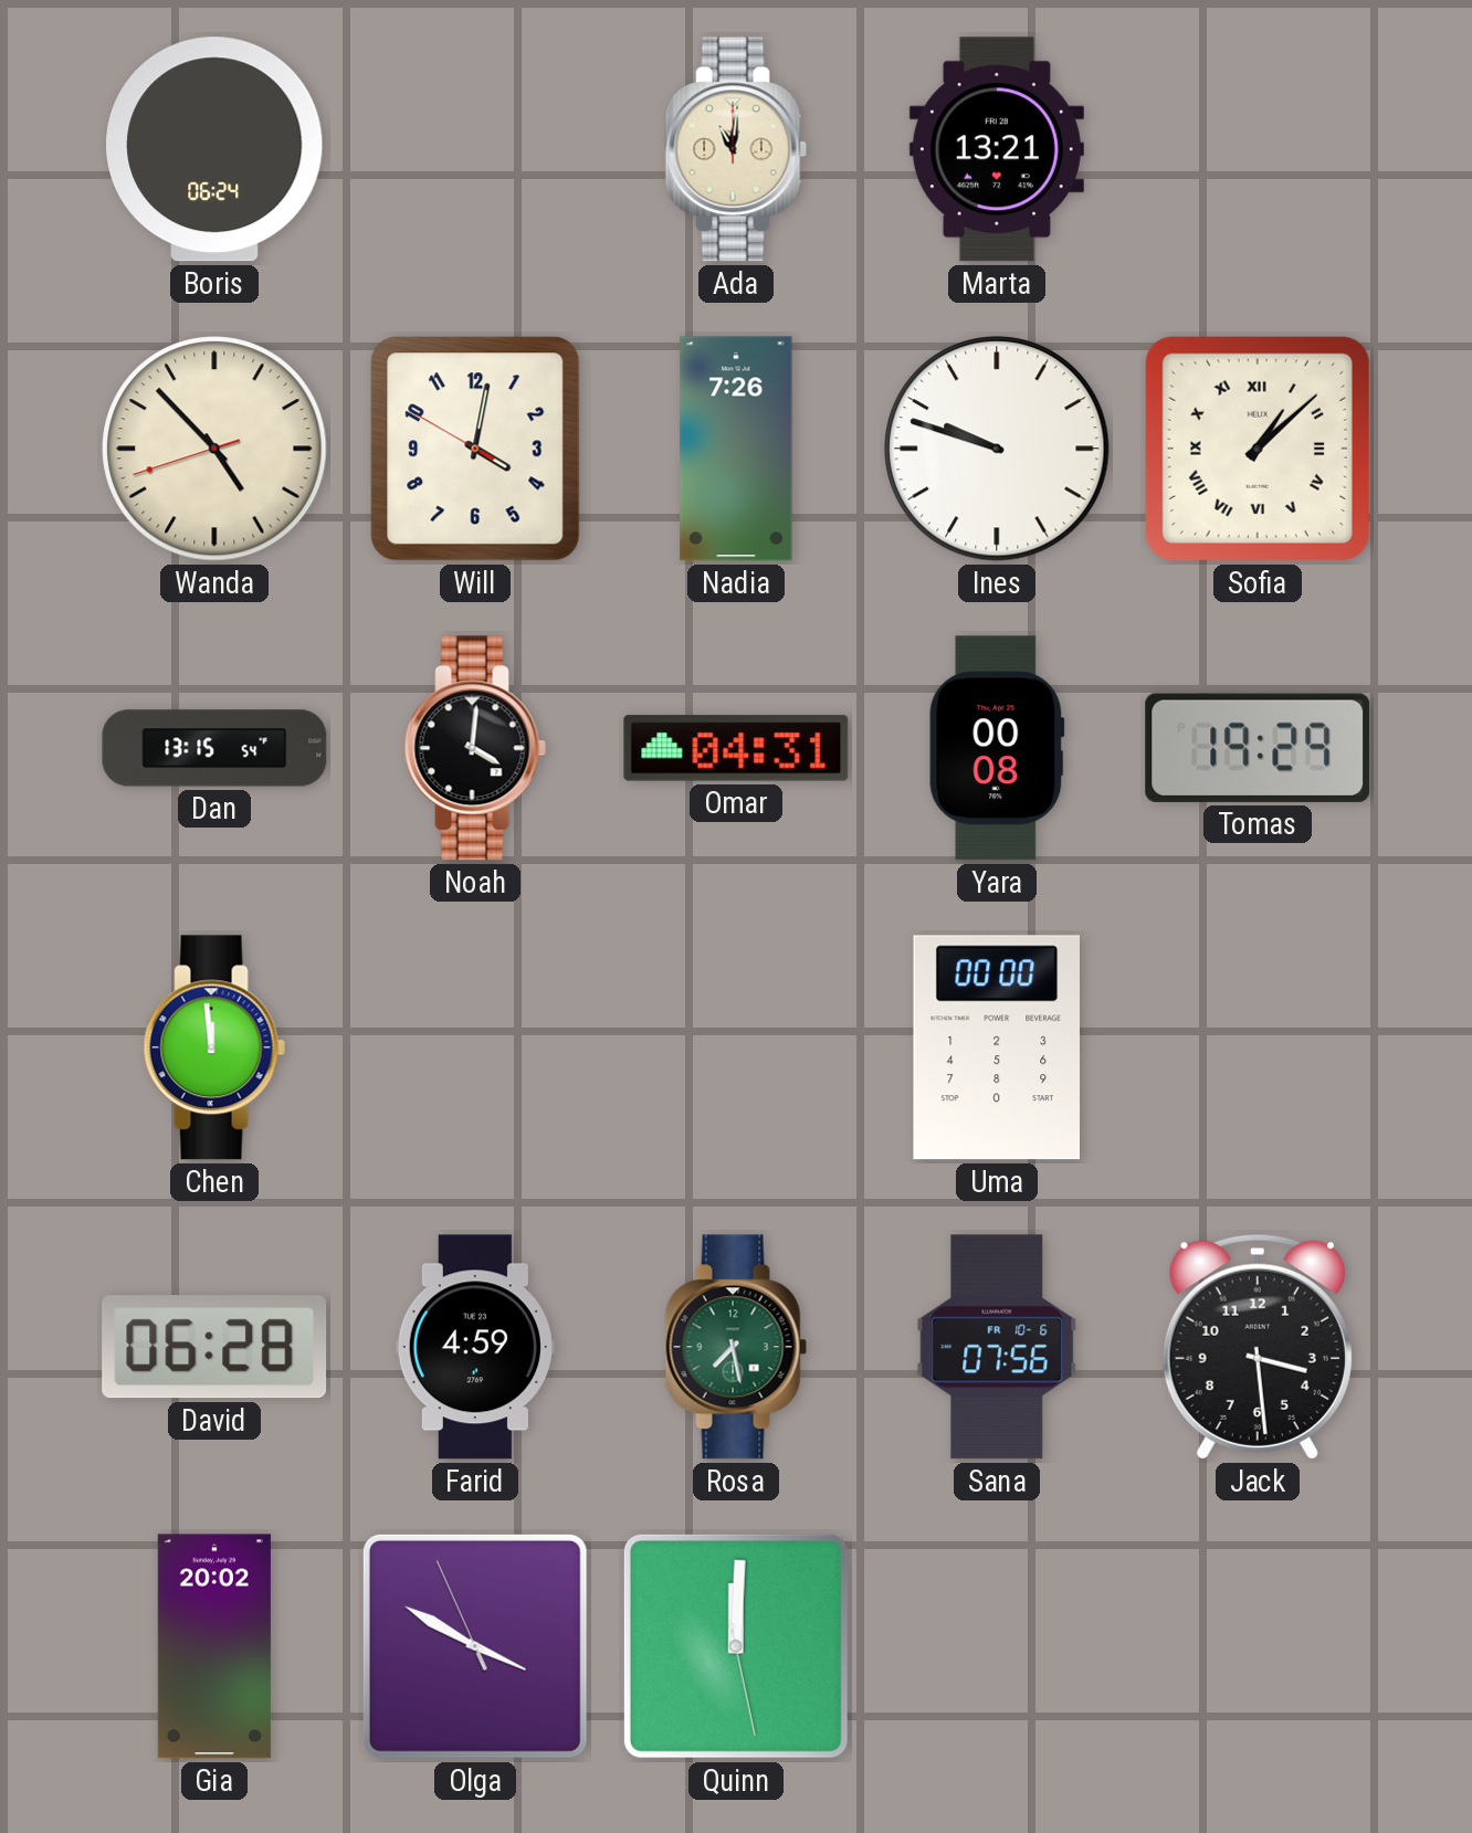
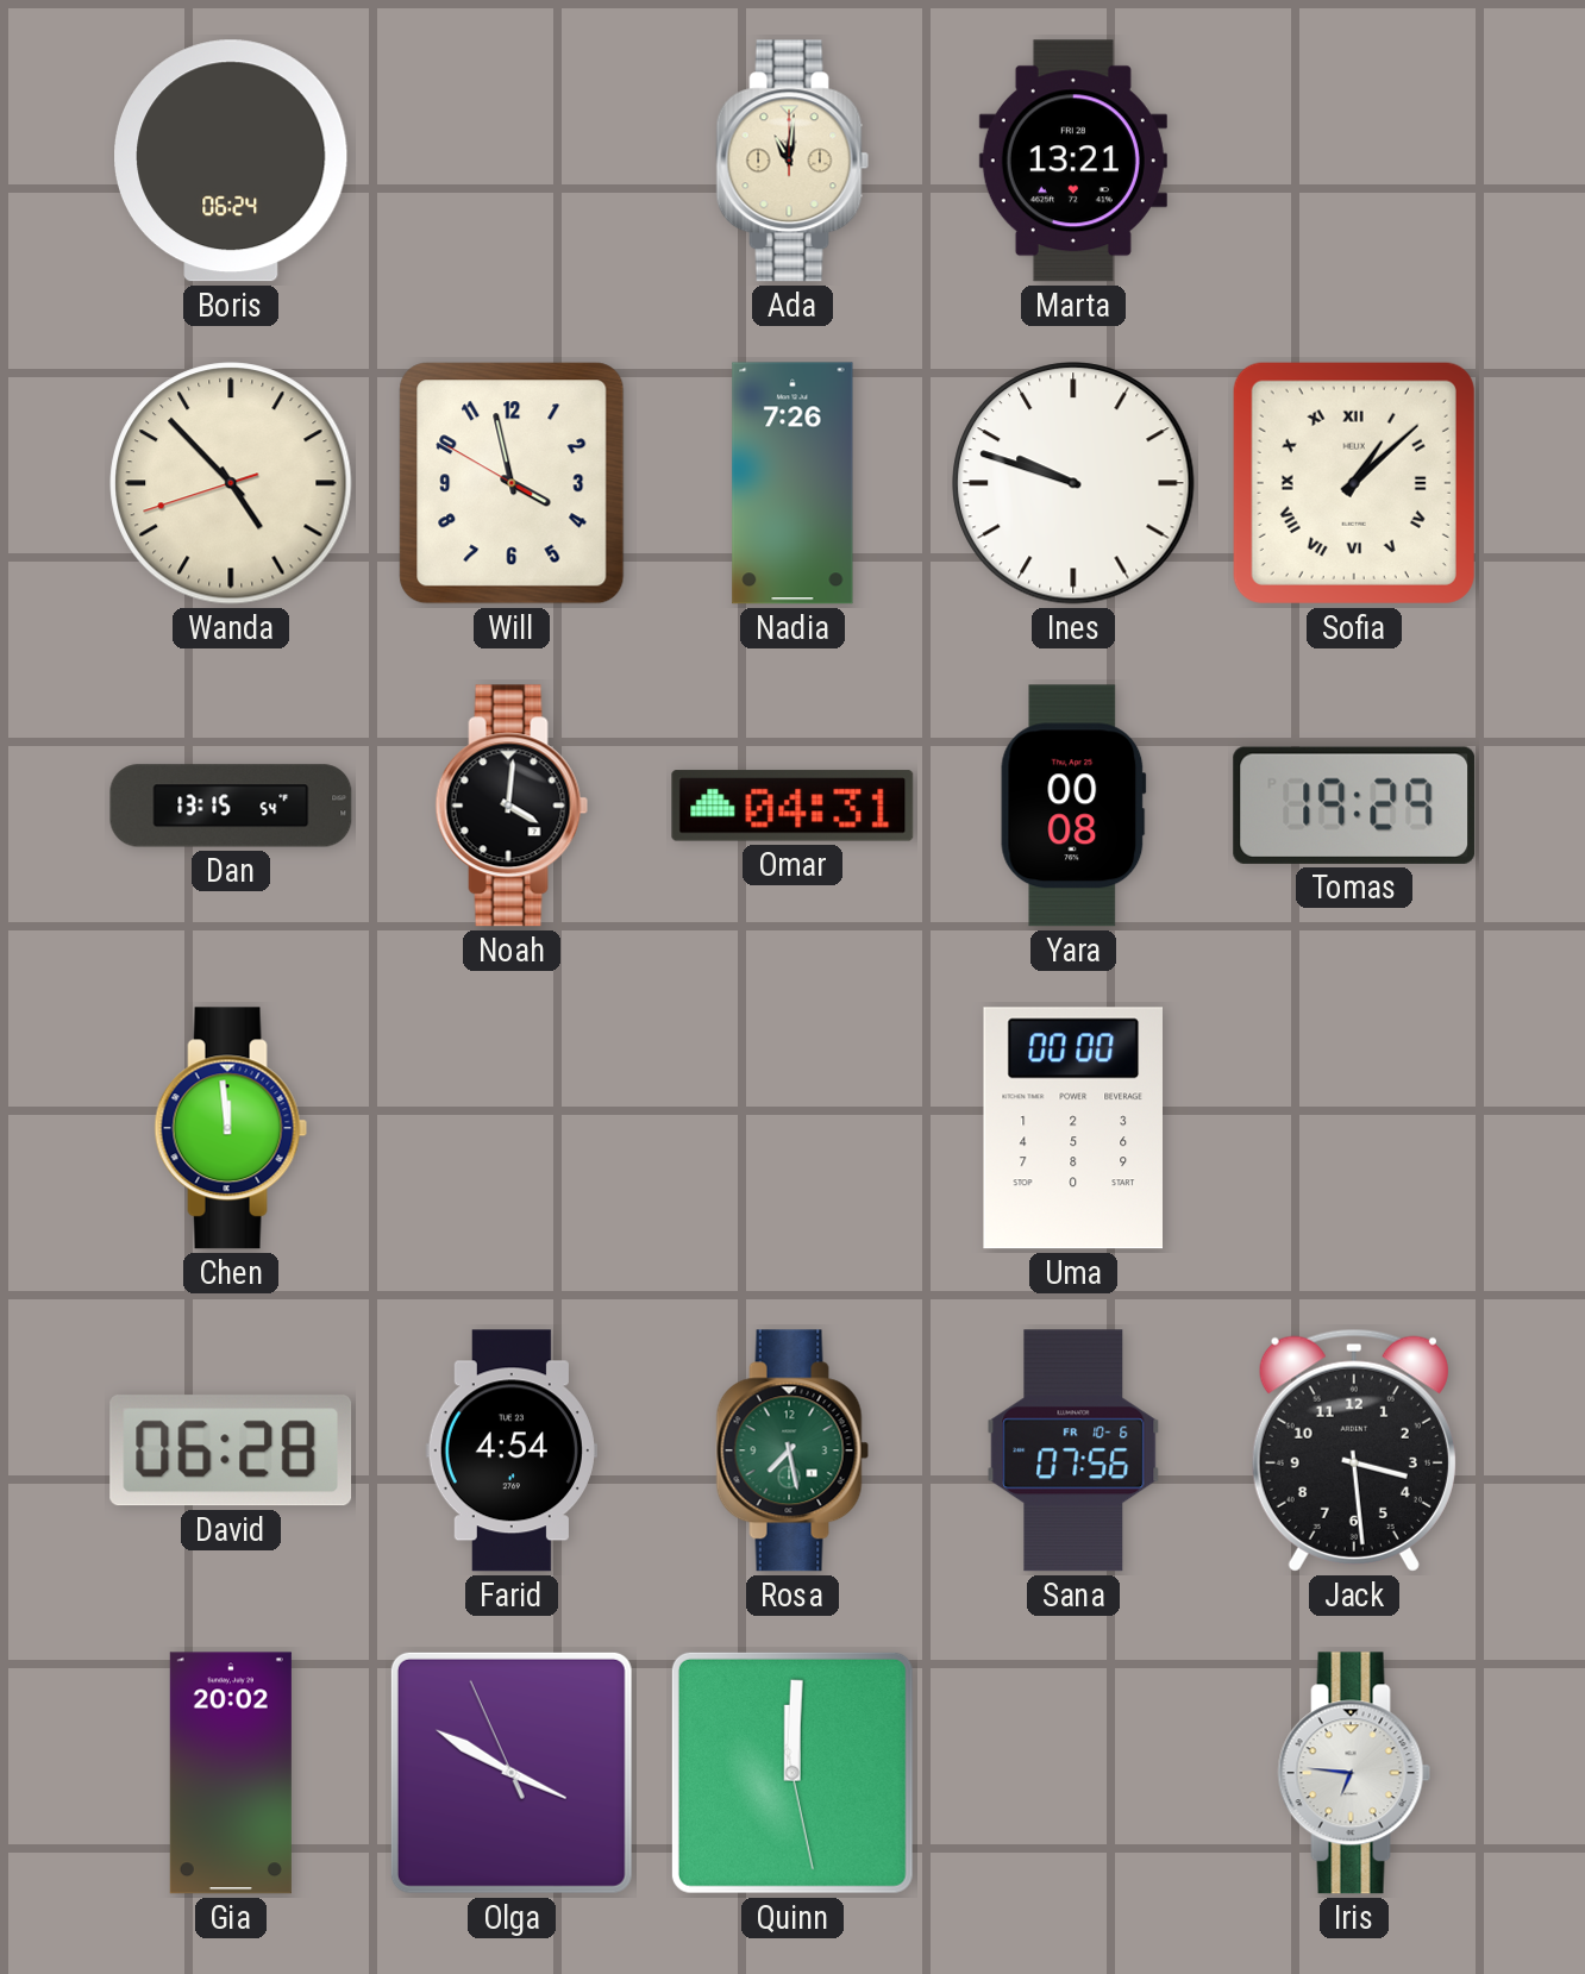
Will: 4:01 -> 3:57
Farid: 4:59 -> 4:54
Iris: none -> 6:46
